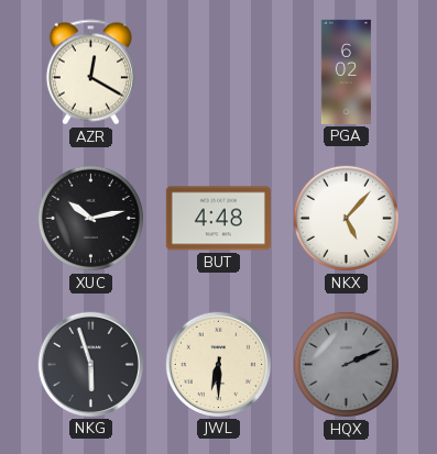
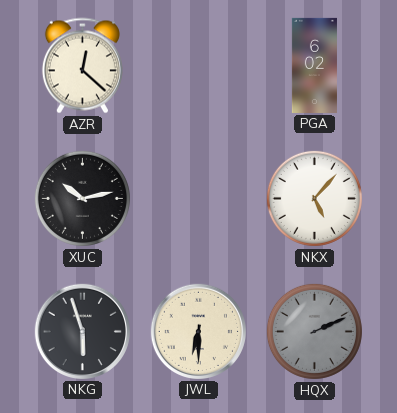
AZR: 12:20 -> 12:22
BUT: 4:48 -> none
